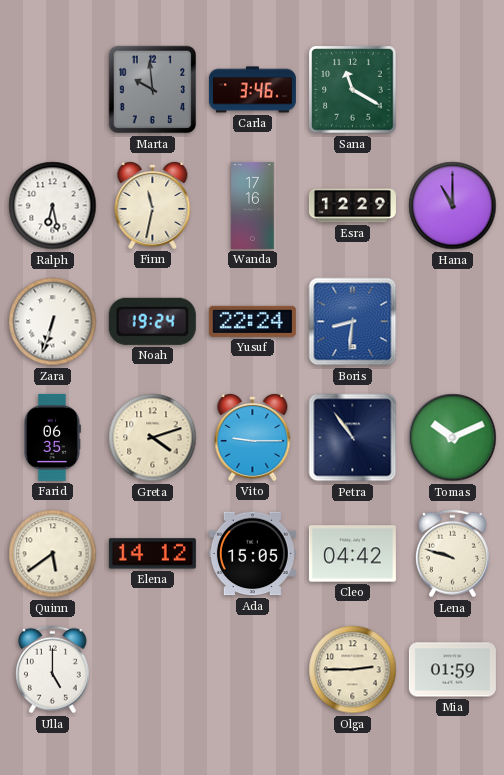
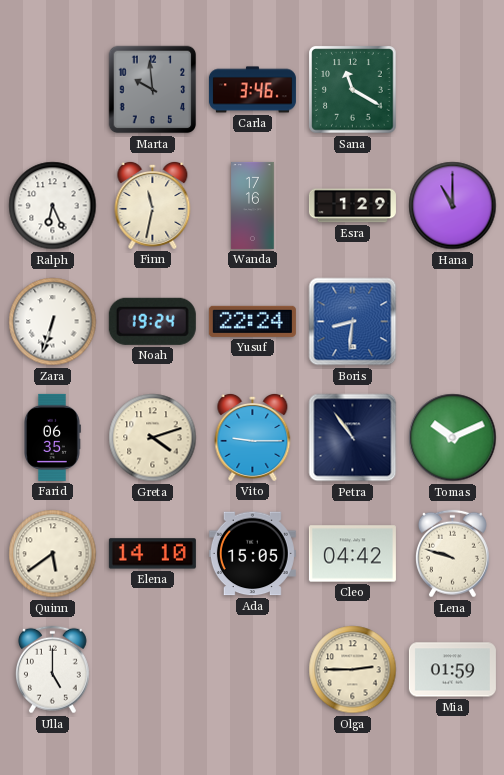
Ralph: 6:28 -> 6:26
Esra: 12:29 -> 1:29
Elena: 14:12 -> 14:10
